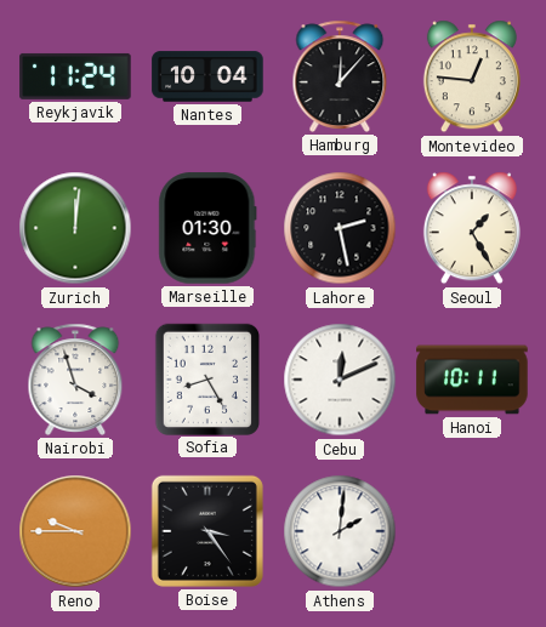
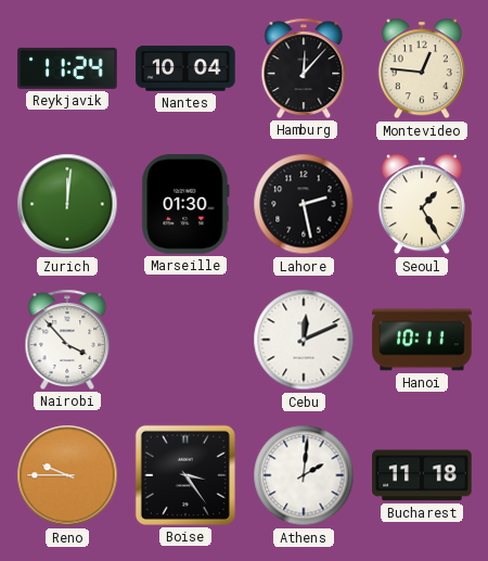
Nairobi: 3:57 -> 3:53
Sofia: 8:25 -> none
Bucharest: none -> 11:18
